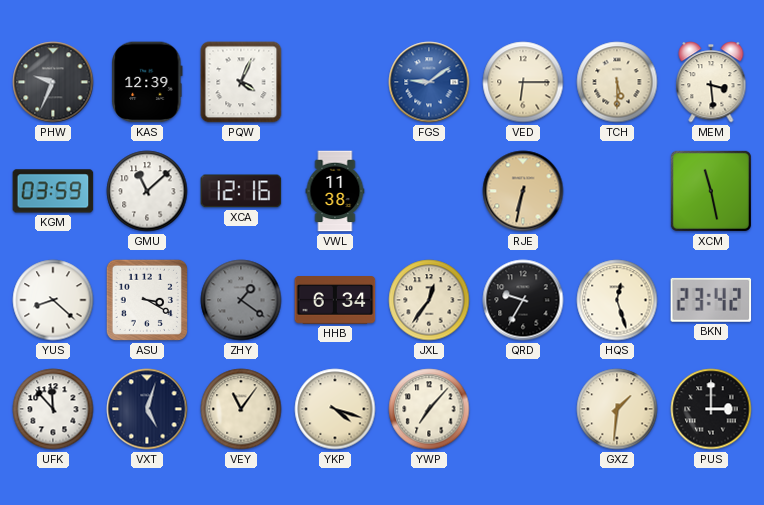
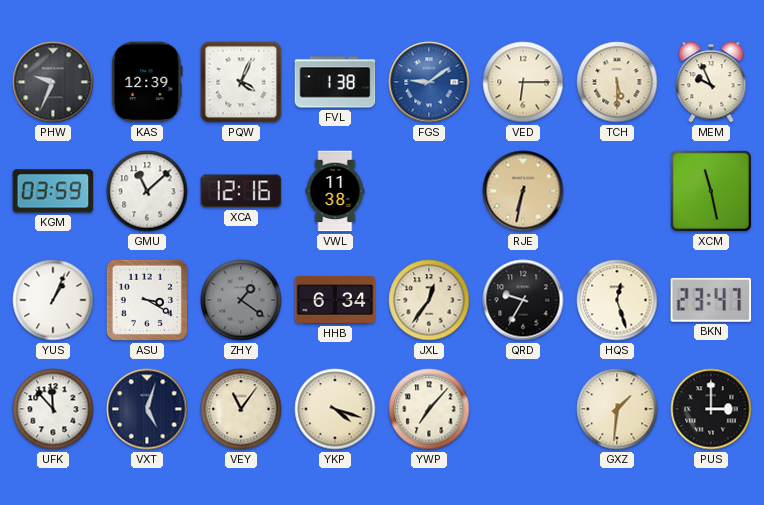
FVL: none -> 1:38
MEM: 3:29 -> 9:56
YUS: 8:22 -> 1:04
BKN: 23:42 -> 23:47
